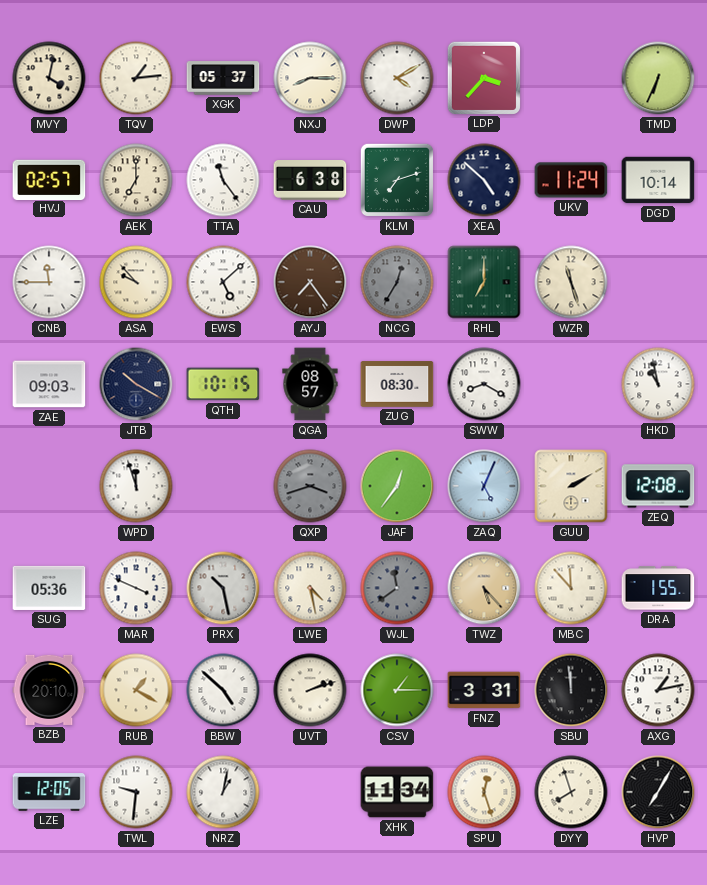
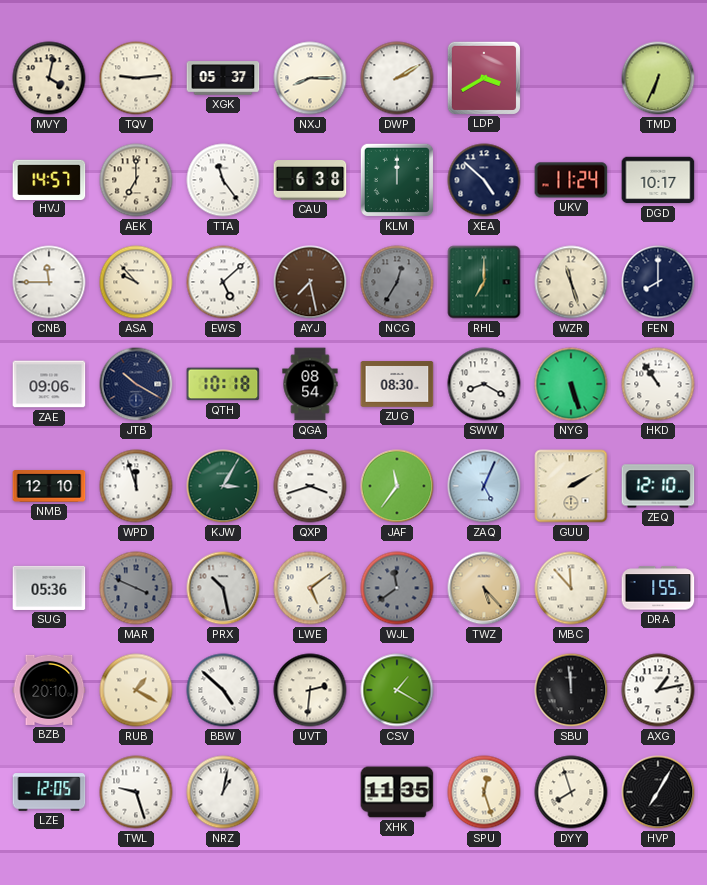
TQV: 1:14 -> 9:14
DWP: 4:10 -> 2:10
LDP: 3:37 -> 3:40
HVJ: 02:57 -> 14:57
KLM: 7:12 -> 12:00
DGD: 10:14 -> 10:17
AYJ: 7:24 -> 7:28
FEN: none -> 8:00
ZAE: 09:03 -> 09:06
QTH: 10:15 -> 10:18
QGA: 08:57 -> 08:54
NYG: none -> 5:27
HKD: 10:58 -> 10:54
NMB: none -> 12:10
KJW: none -> 3:05
QXP dial: grey -> white
JAF: 12:36 -> 11:36
ZEQ: 12:08 -> 12:10
MAR dial: white -> grey
LWE: 4:28 -> 5:09
UVT: 2:12 -> 2:31
CSV: 1:15 -> 1:20
FNZ: 3:31 -> none
TWL: 9:31 -> 9:27
XHK: 11:34 -> 11:35
